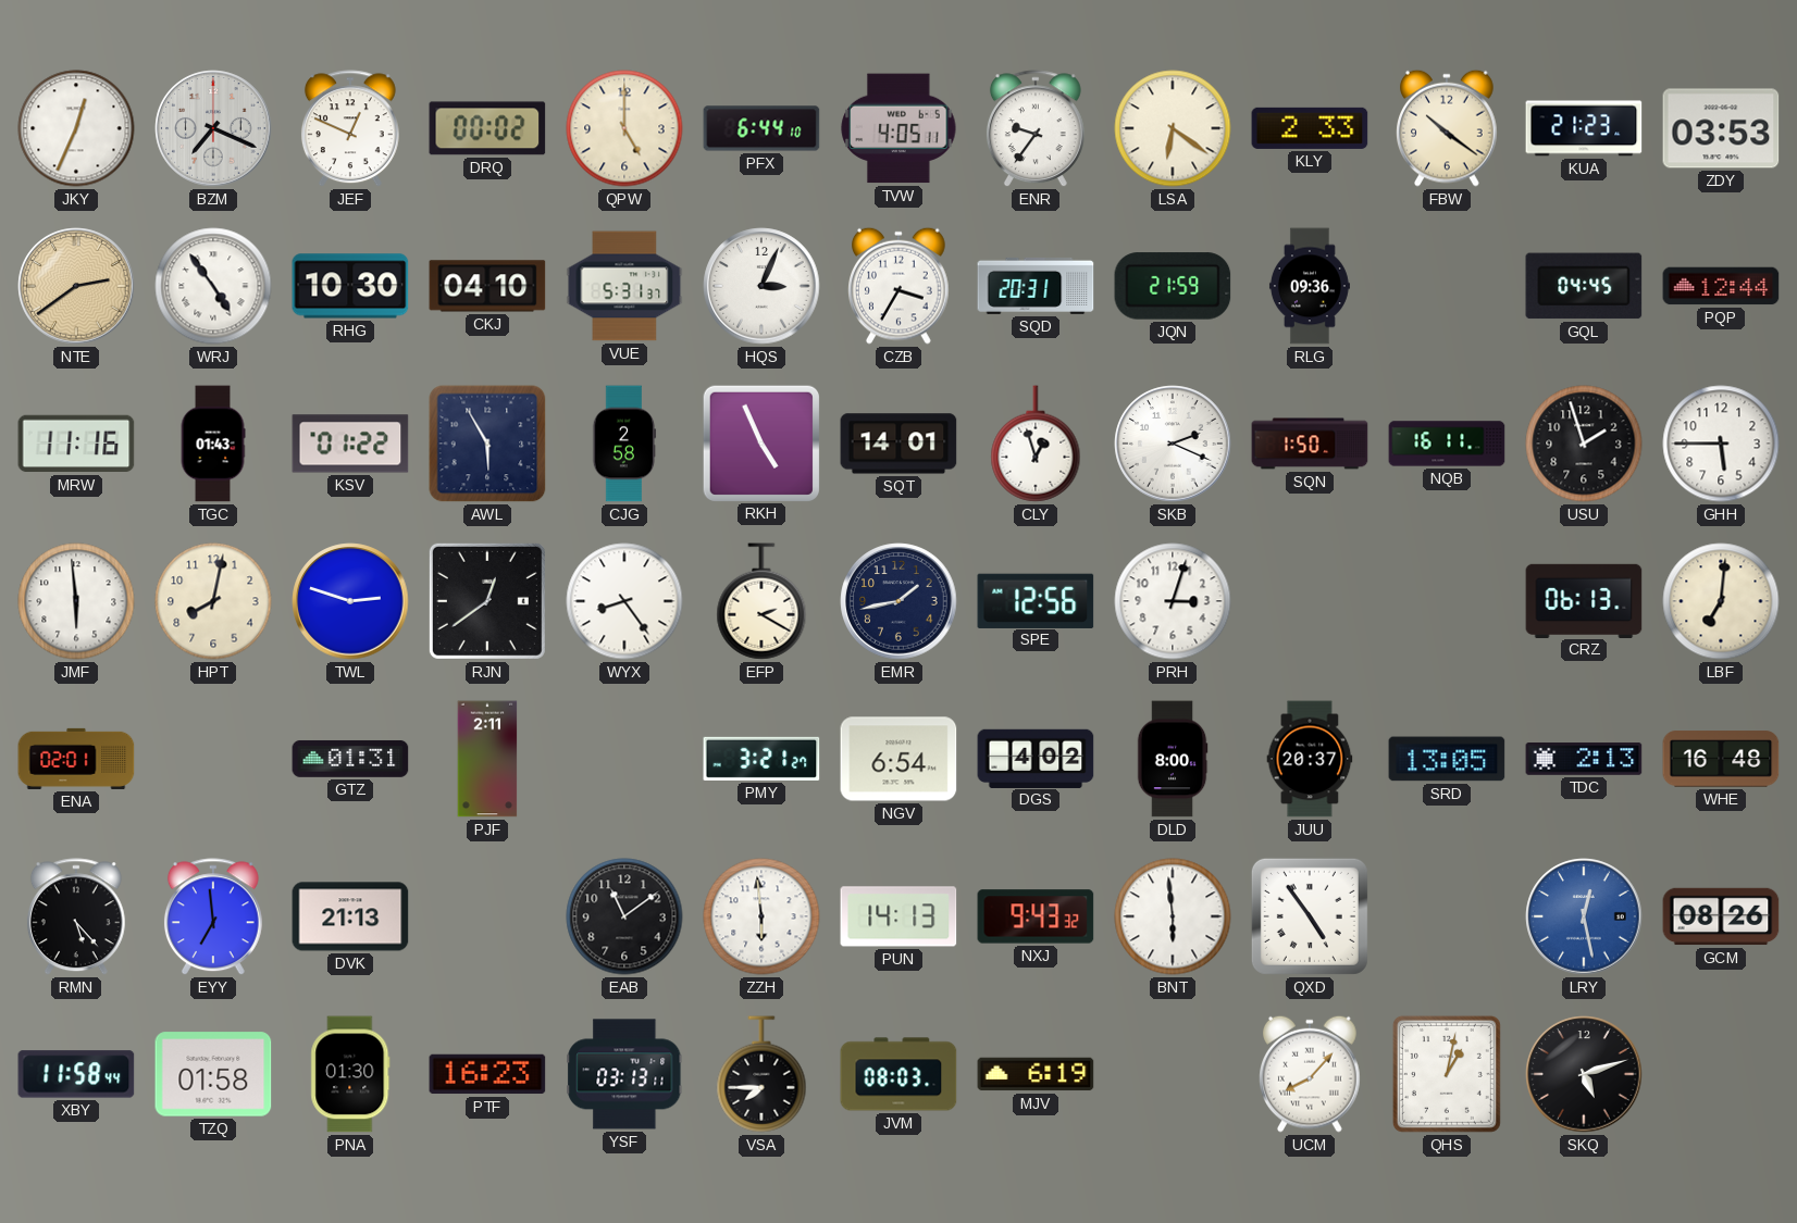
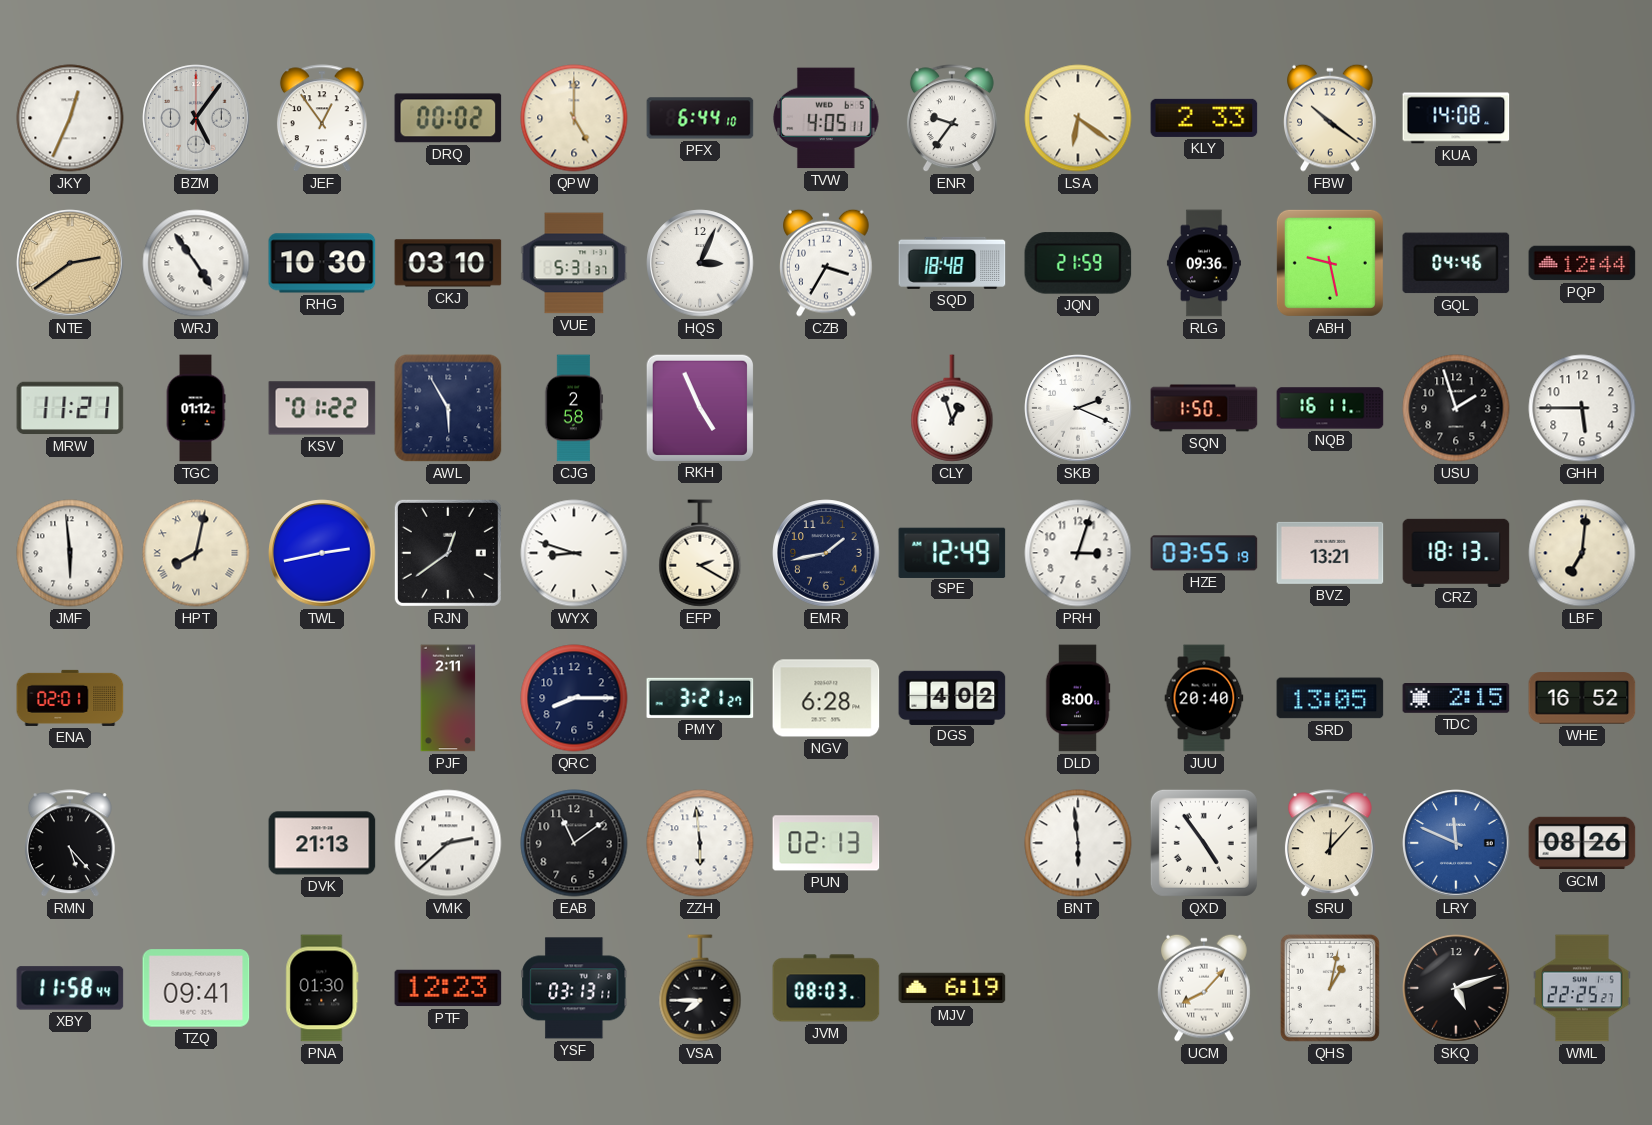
BZM: 7:19 -> 5:06
JEF: 12:49 -> 12:54
KUA: 21:23 -> 14:08
ZDY: 03:53 -> none
CKJ: 04:10 -> 03:10
SQD: 20:31 -> 18:48
ABH: none -> 9:28
GQL: 04:45 -> 04:46
MRW: 11:16 -> 11:21
TGC: 01:43 -> 01:12
SQT: 14:01 -> none
HPT numerals: Arabic -> Roman
TWL: 2:48 -> 2:43
WYX: 8:24 -> 8:48
SPE: 12:56 -> 12:49
HZE: none -> 03:55
BVZ: none -> 13:21
CRZ: 06:13 -> 18:13
GTZ: 01:31 -> none
QRC: none -> 8:15
NGV: 6:54 -> 6:28
JUU: 20:37 -> 20:40
TDC: 2:13 -> 2:15
WHE: 16:48 -> 16:52
EYY: 6:59 -> none
VMK: none -> 2:38
PUN: 14:13 -> 02:13
NXJ: 9:43 -> none
SRU: none -> 12:07
LRY: 12:28 -> 11:49
TZQ: 01:58 -> 09:41
PTF: 16:23 -> 12:23
WML: none -> 22:25
